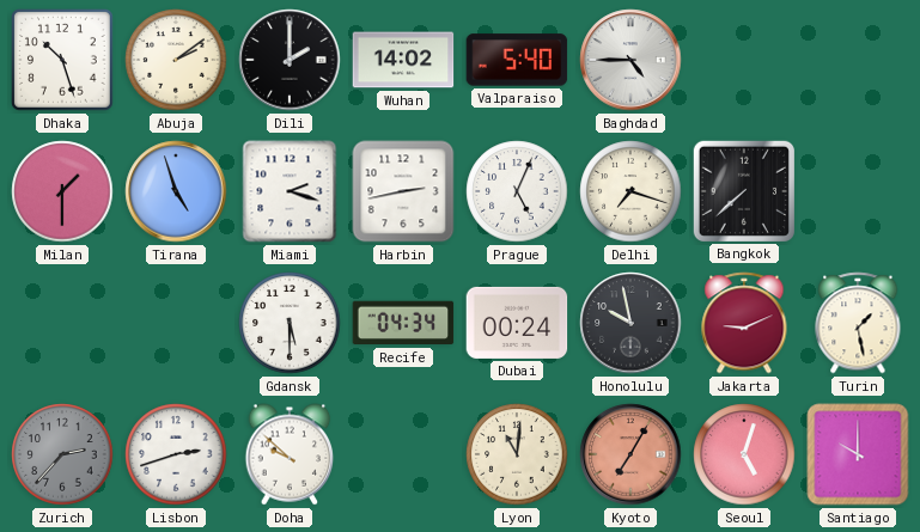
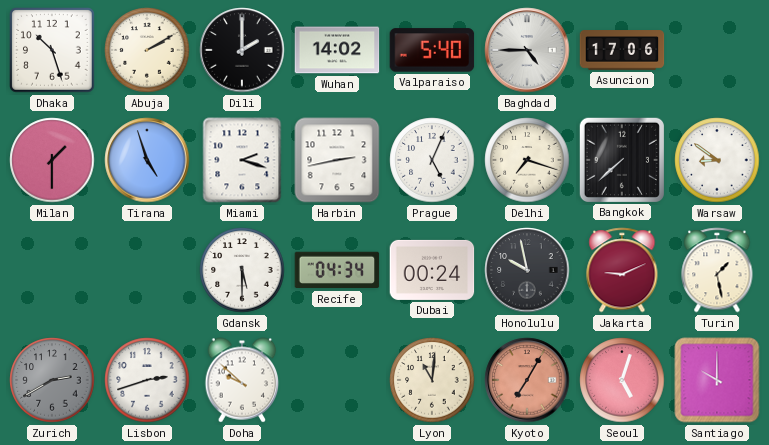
Abuja: 2:09 -> 2:10
Asuncion: none -> 17:06
Warsaw: none -> 8:51
Zurich: 2:37 -> 2:40
